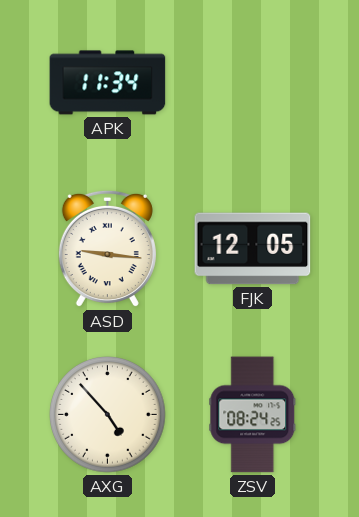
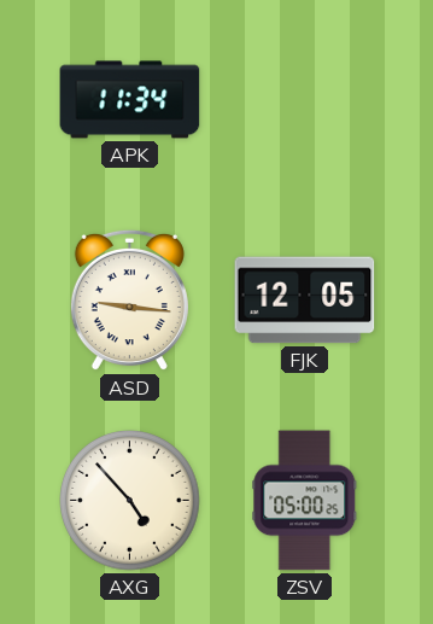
ZSV: 08:24 -> 05:00
